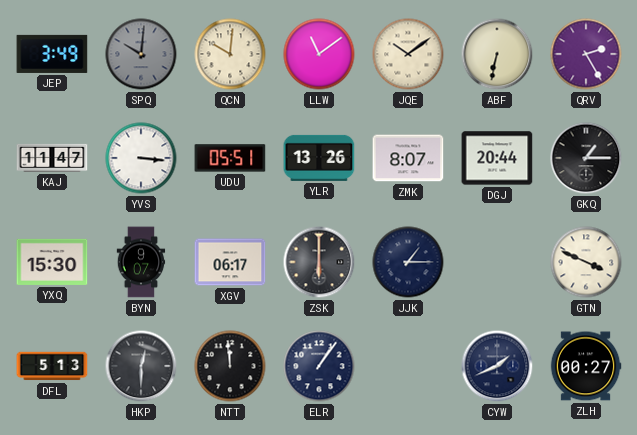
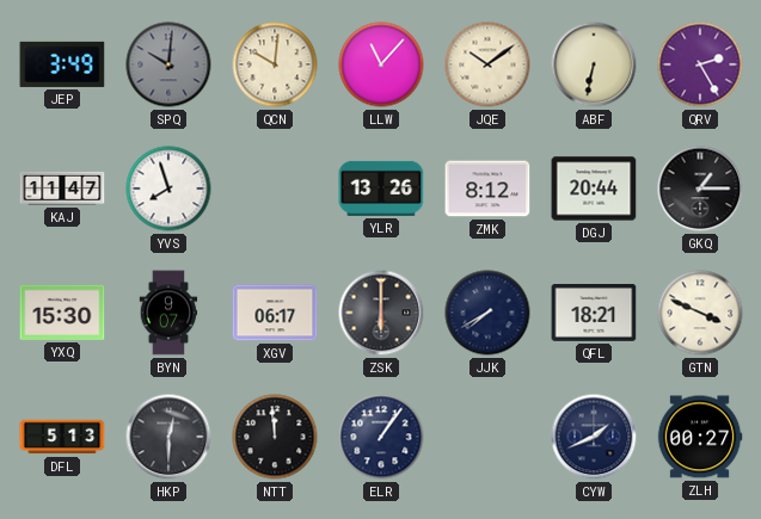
LLW: 11:09 -> 11:07
YVS: 3:16 -> 7:57
UDU: 05:51 -> none
ZMK: 8:07 -> 8:12
JJK: 1:15 -> 7:40
QFL: none -> 18:21
